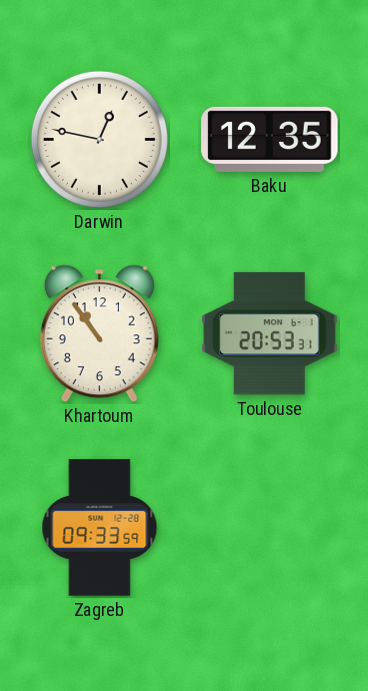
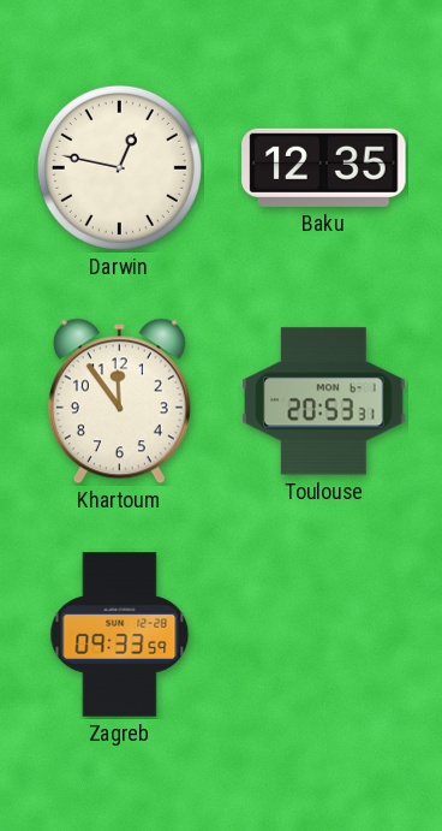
Khartoum: 10:54 -> 11:54
